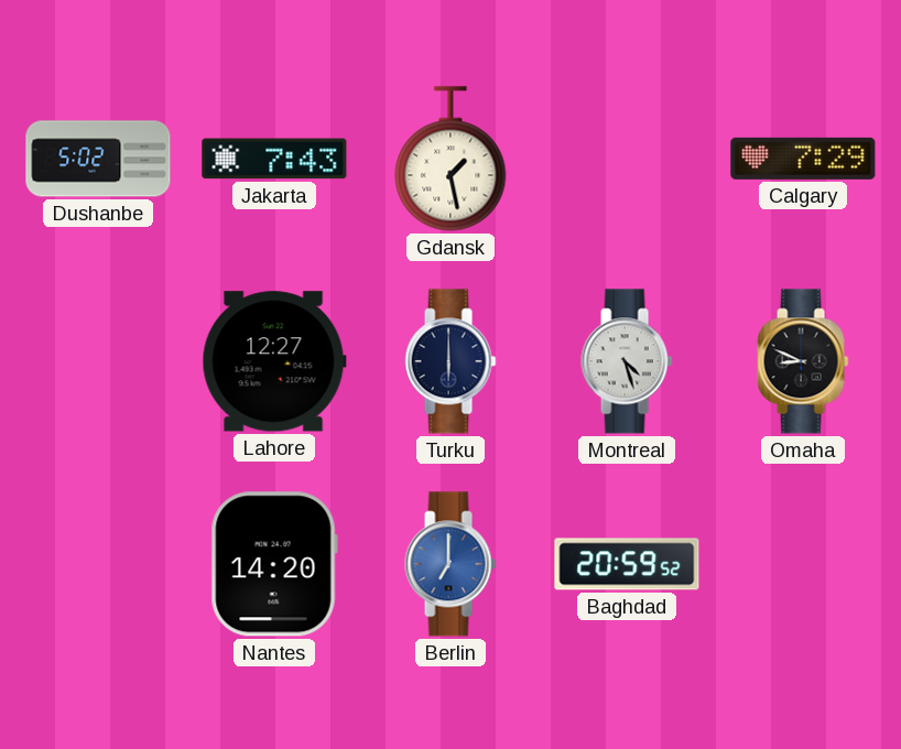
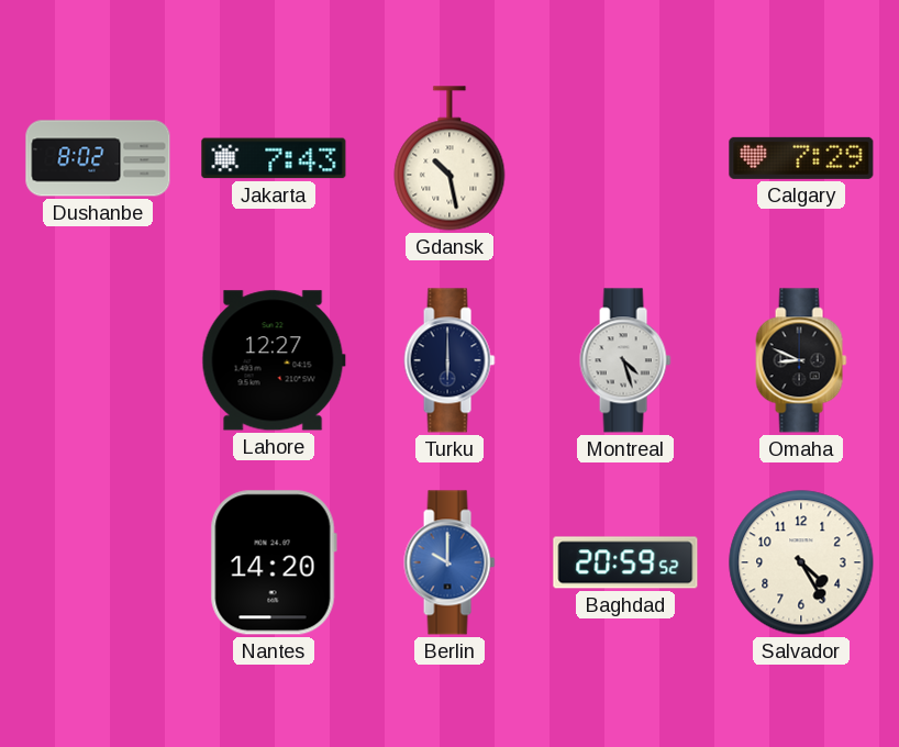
Dushanbe: 5:02 -> 8:02
Gdansk: 1:28 -> 10:28
Berlin: 7:00 -> 10:00
Salvador: none -> 4:25
